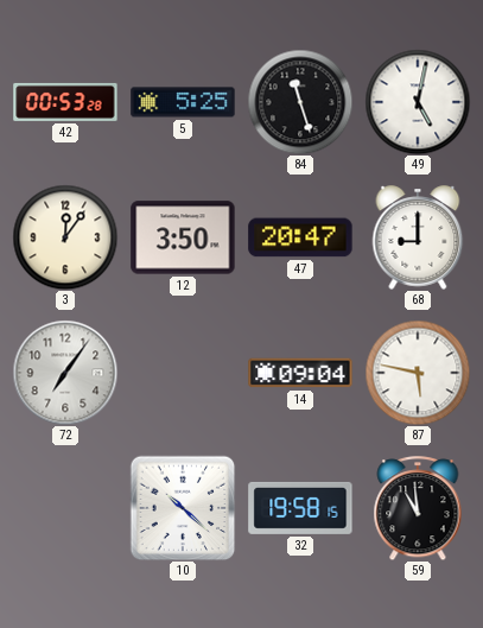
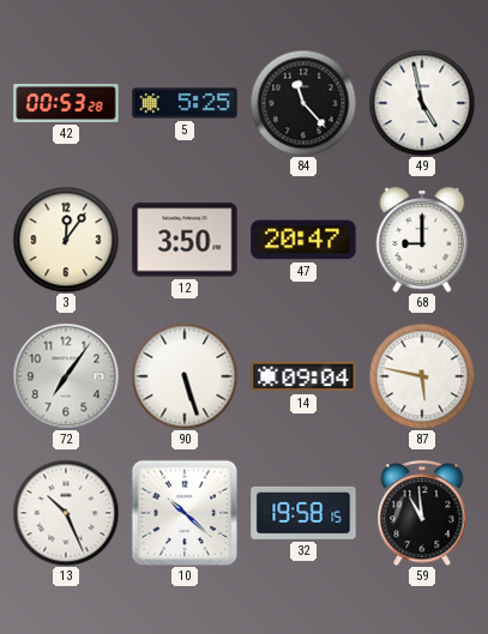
84: 11:27 -> 11:23
49: 5:02 -> 4:58
90: none -> 5:27
13: none -> 10:26
